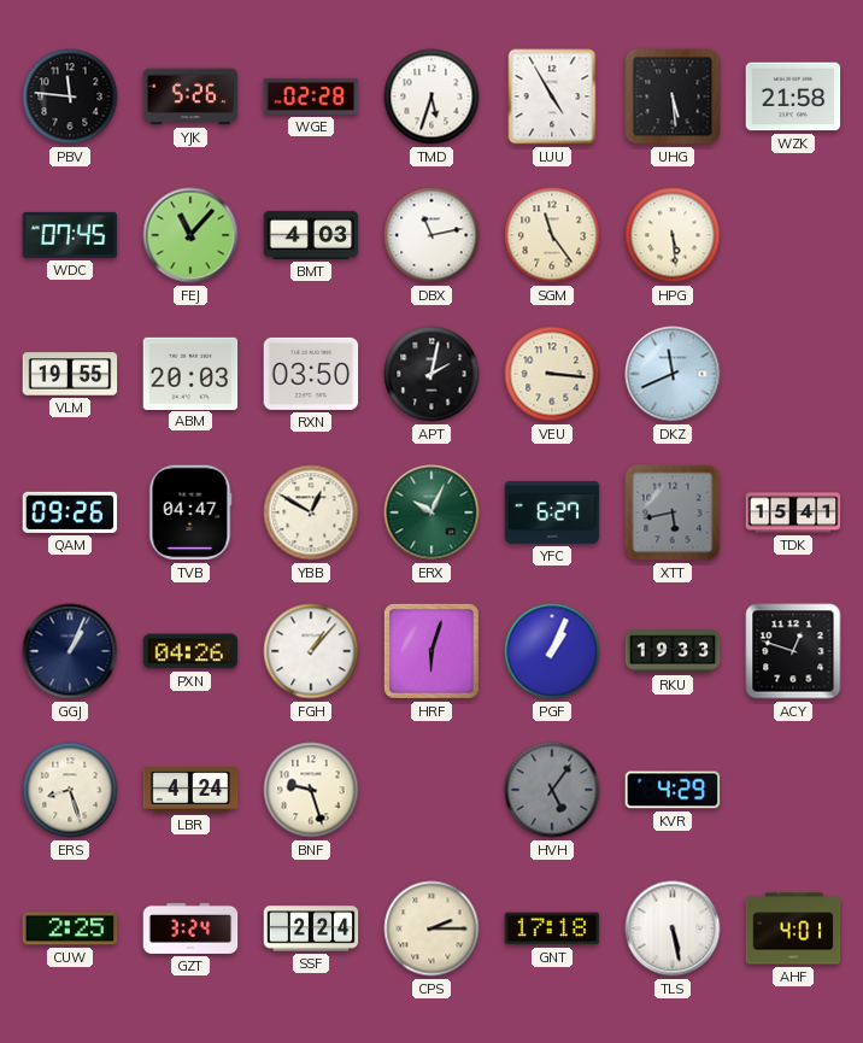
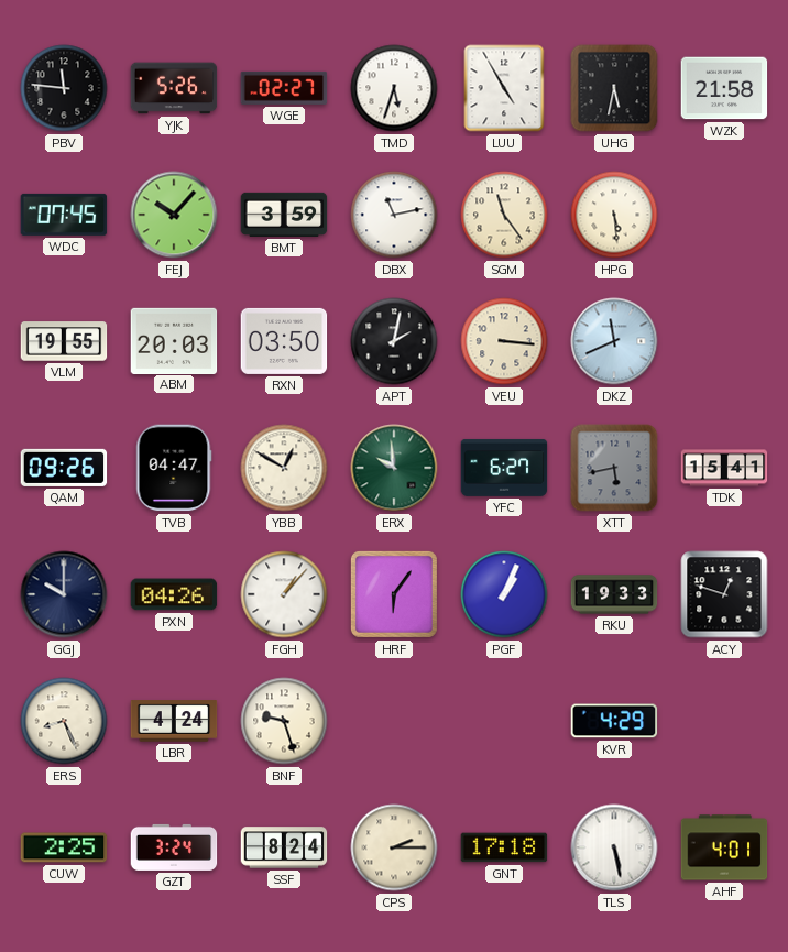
WGE: 02:28 -> 02:27
UHG: 5:29 -> 5:32
FEJ: 11:07 -> 10:07
BMT: 4:03 -> 3:59
ERX: 10:04 -> 9:59
GGJ: 1:04 -> 10:00
HRF: 6:03 -> 6:06
ERS: 8:27 -> 8:26
HVH: 5:06 -> none
SSF: 2:24 -> 8:24
